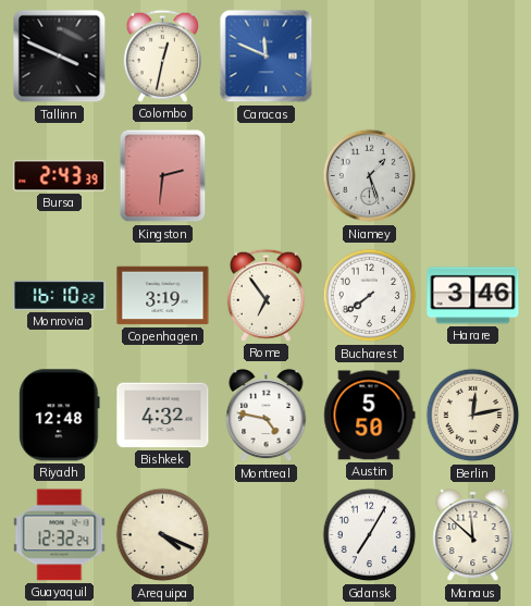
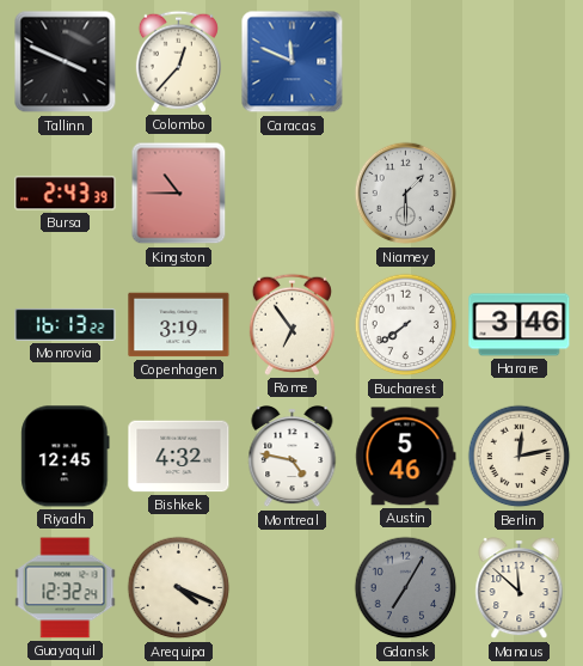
Colombo: 12:32 -> 12:37
Kingston: 2:31 -> 10:45
Niamey: 1:27 -> 1:30
Monrovia: 16:10 -> 16:13
Riyadh: 12:48 -> 12:45
Austin: 5:50 -> 5:46
Gdansk dial: white -> grey
